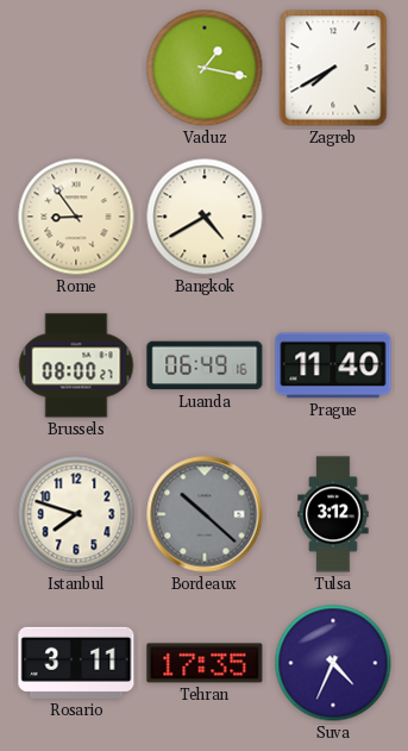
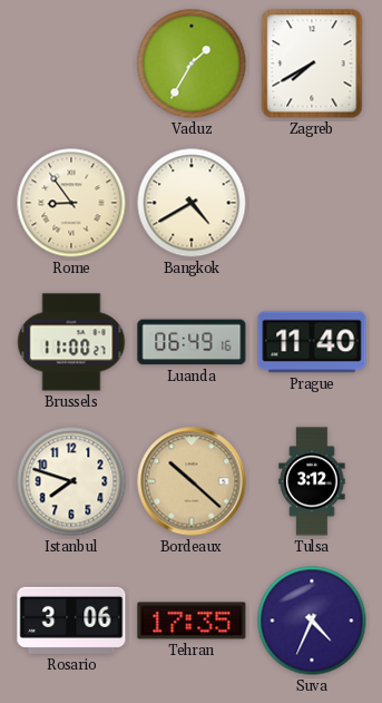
Vaduz: 1:17 -> 1:35
Brussels: 08:00 -> 11:00
Bordeaux dial: grey -> champagne
Rosario: 3:11 -> 3:06
